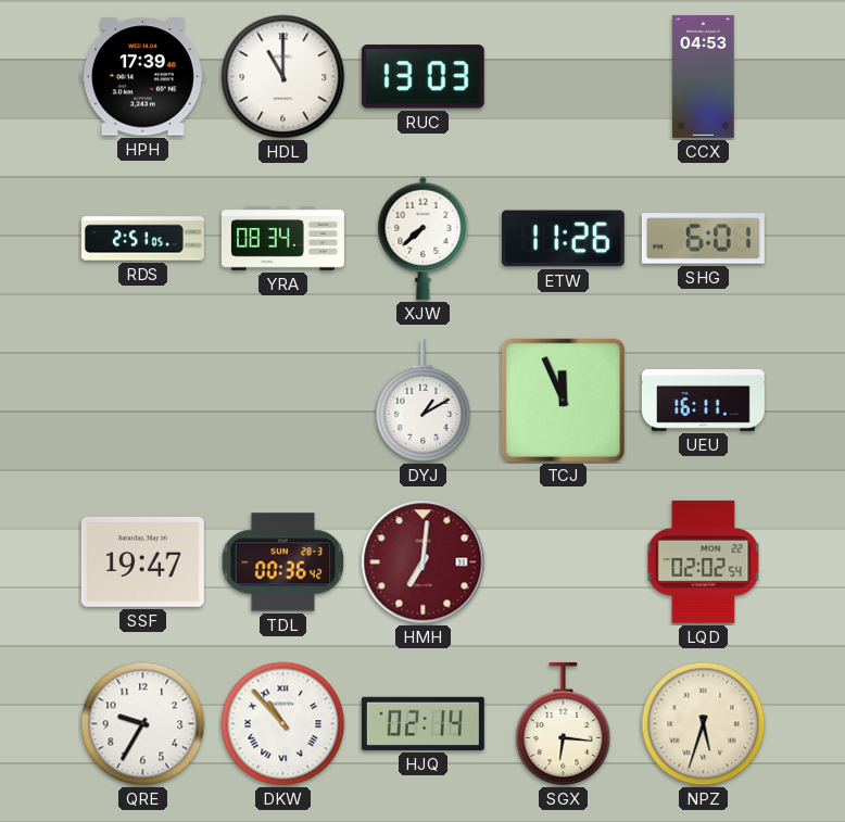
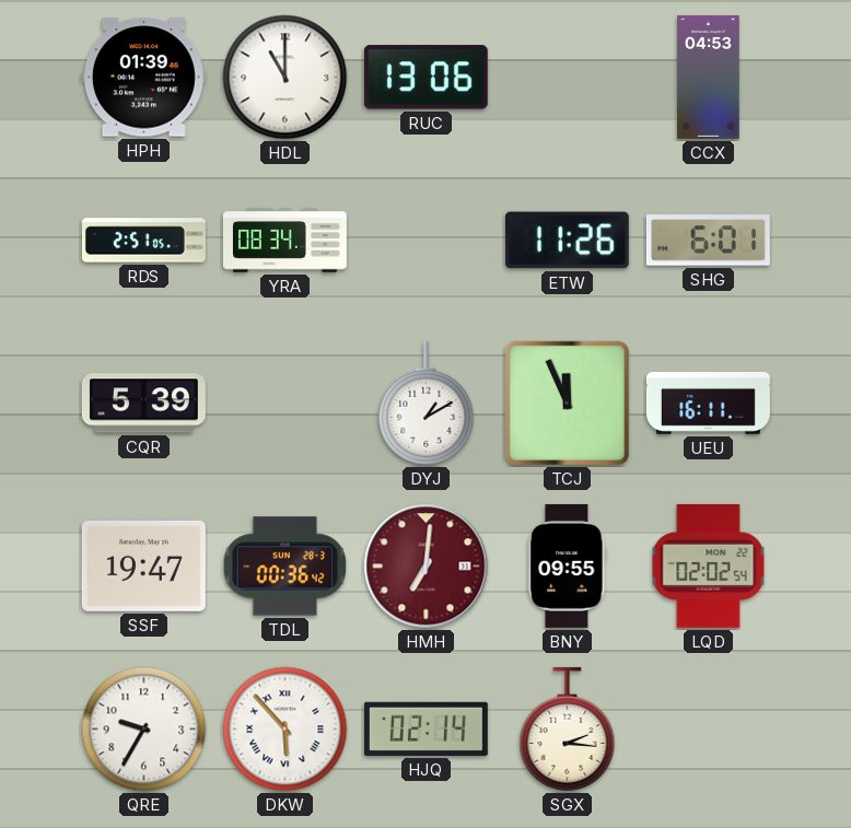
HPH: 17:39 -> 01:39
RUC: 13:03 -> 13:06
XJW: 7:38 -> none
CQR: none -> 5:39
BNY: none -> 09:55
DKW: 10:53 -> 5:53
SGX: 6:16 -> 2:16
NPZ: 5:33 -> none
